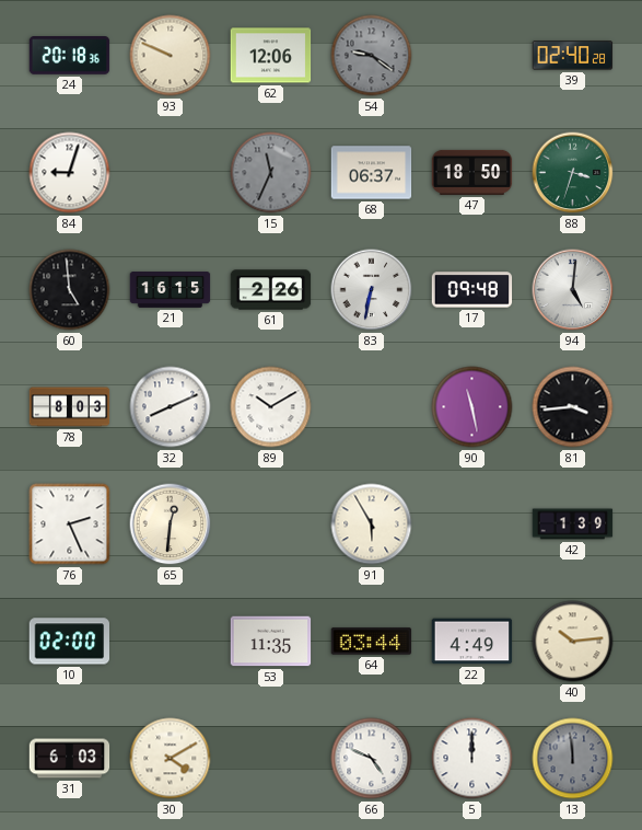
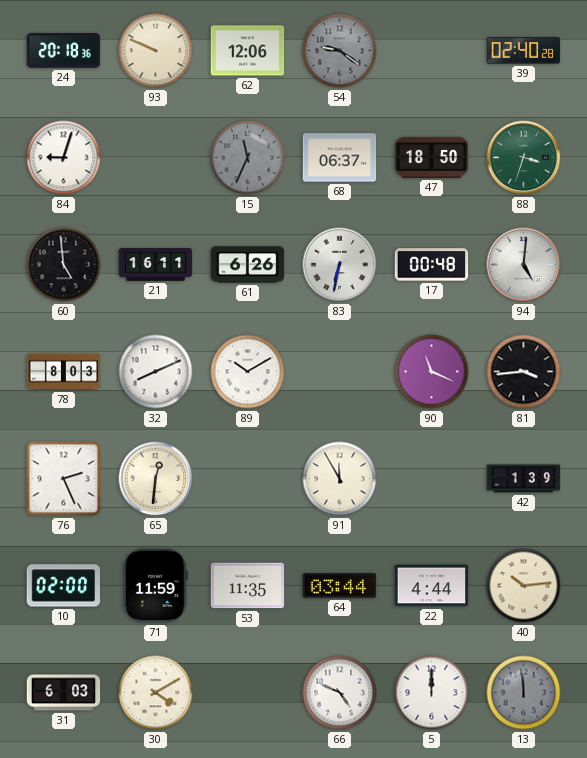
21: 16:15 -> 16:11
61: 2:26 -> 6:26
17: 09:48 -> 00:48
90: 11:28 -> 11:19
91: 5:55 -> 11:55
71: none -> 11:59
22: 4:49 -> 4:44
